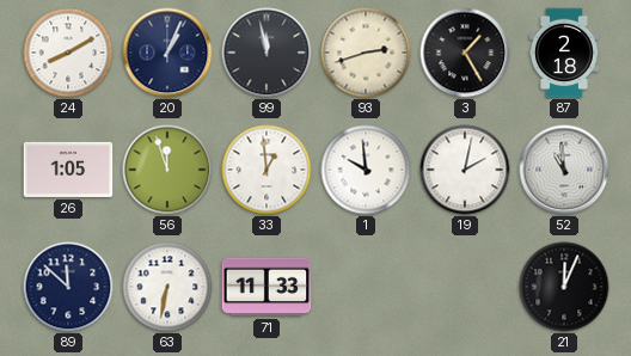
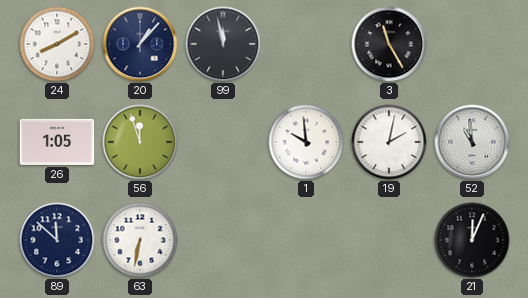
20: 1:04 -> 1:07
93: 2:42 -> none
3: 1:25 -> 11:25
87: 2:18 -> none
33: 12:59 -> none
71: 11:33 -> none
